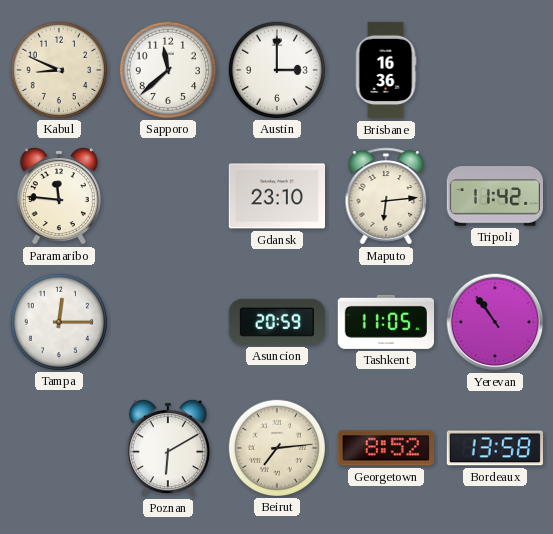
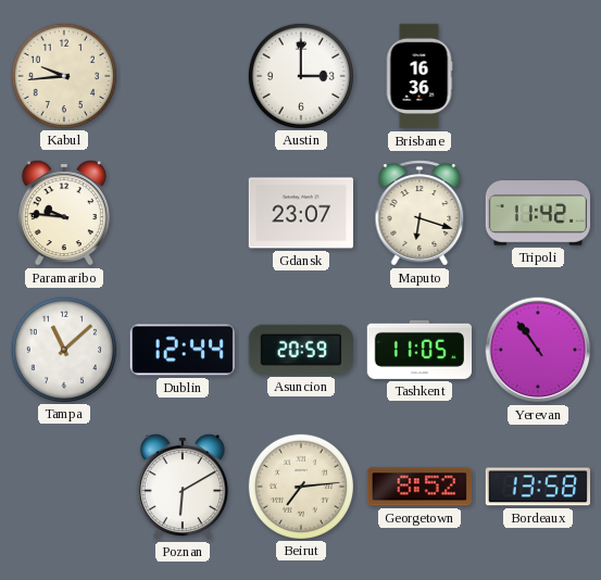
Kabul: 8:49 -> 9:44
Sapporo: 11:38 -> none
Paramaribo: 11:46 -> 9:46
Gdansk: 23:10 -> 23:07
Maputo: 6:14 -> 6:18
Tampa: 12:15 -> 11:08
Dublin: none -> 12:44
